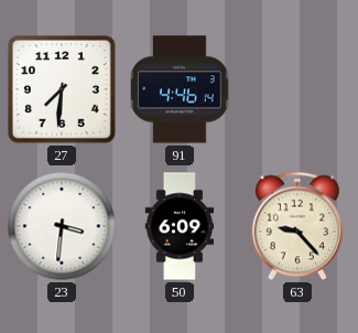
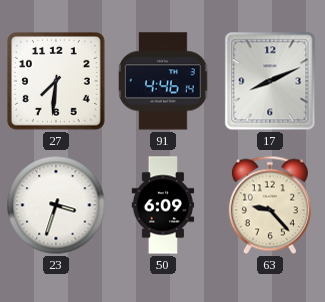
17: none -> 8:11
23: 3:31 -> 3:33
